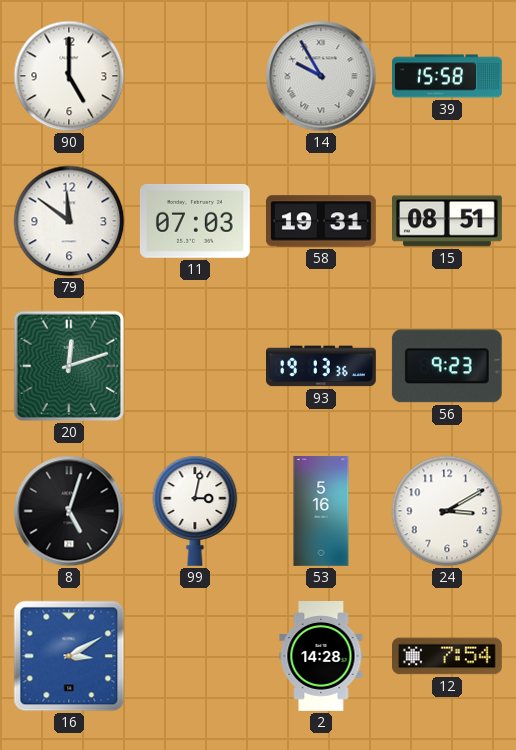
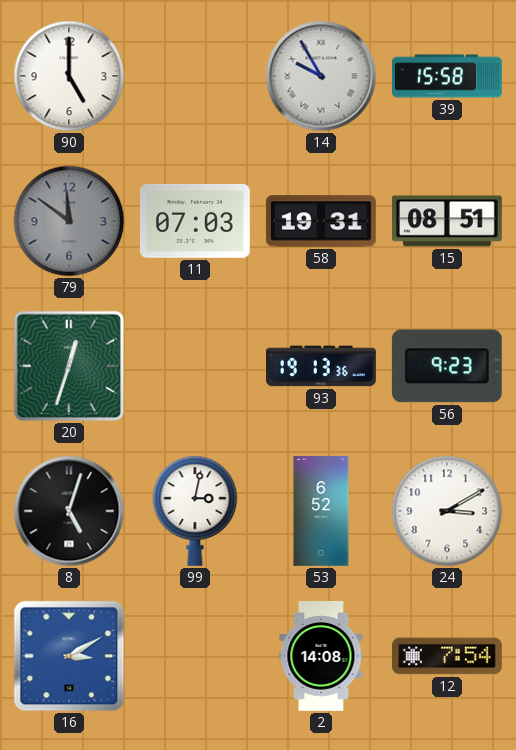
79 dial: white -> grey
20: 12:12 -> 12:33
53: 5:16 -> 6:52
2: 14:28 -> 14:08
